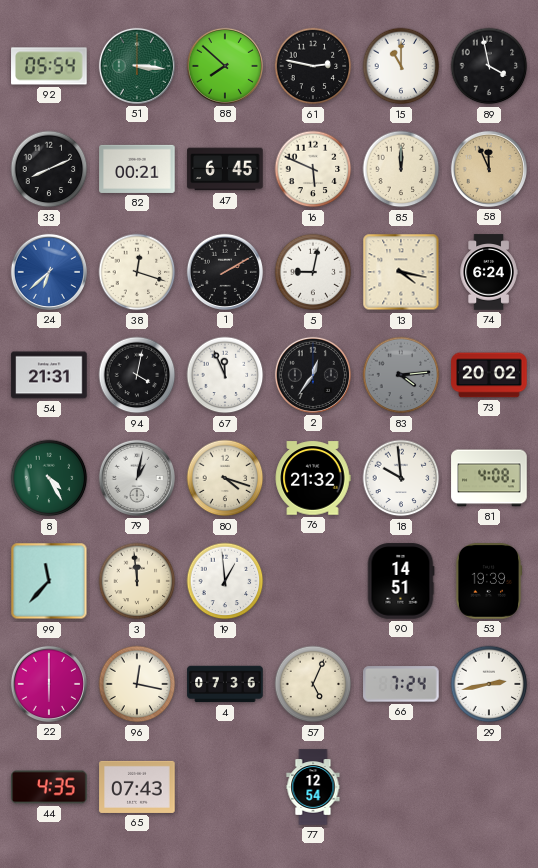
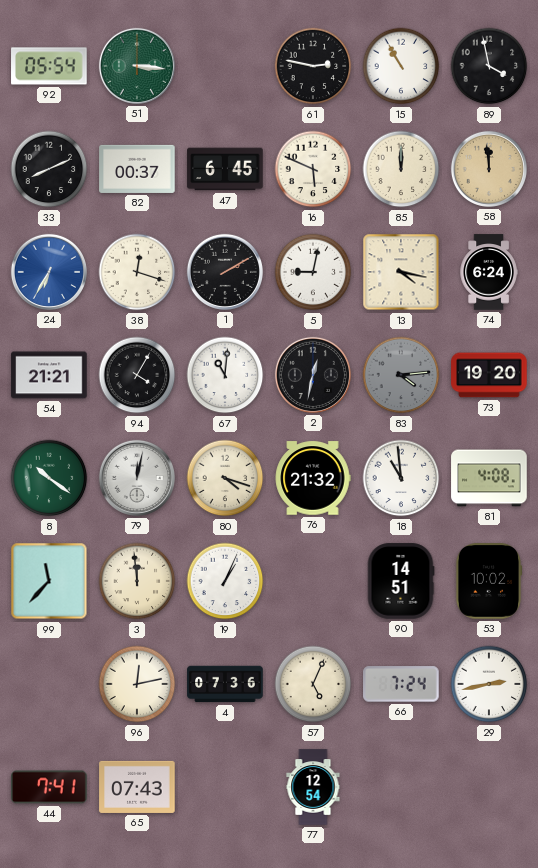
88: 7:52 -> none
15: 11:00 -> 10:55
82: 00:21 -> 00:37
58: 11:56 -> 11:59
24: 6:38 -> 6:35
54: 21:31 -> 21:21
94: 4:02 -> 4:05
67: 11:56 -> 11:01
2: 12:36 -> 12:32
73: 20:02 -> 19:20
8: 4:25 -> 10:21
79: 1:02 -> 12:02
18: 9:59 -> 10:59
19: 12:59 -> 1:04
53: 19:39 -> 10:02
22: 6:00 -> none
96: 12:17 -> 12:13
44: 4:35 -> 7:41
